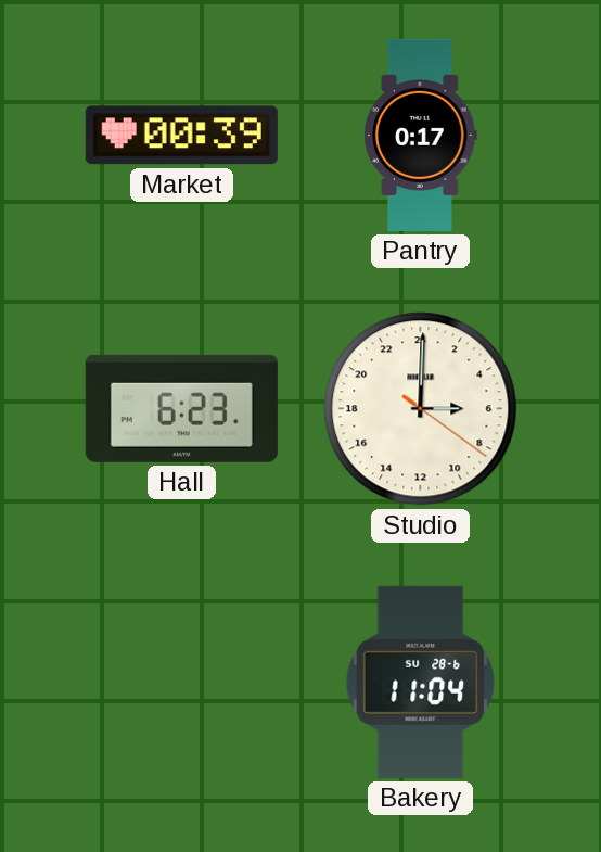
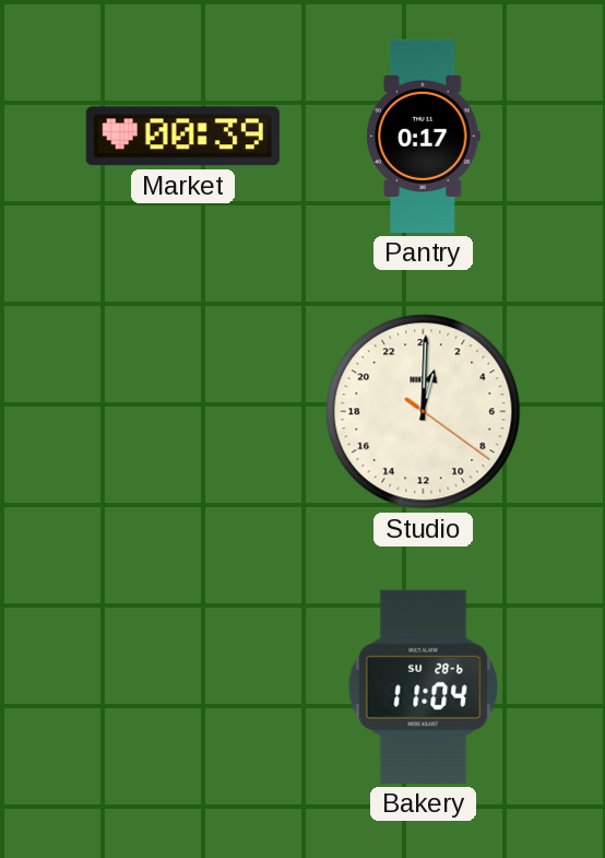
Hall: 6:23 -> none
Studio: 6:00 -> 1:00
